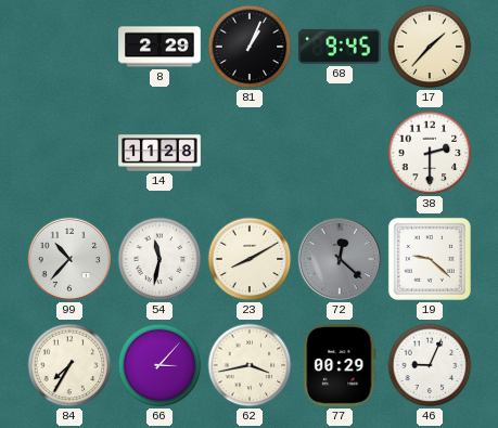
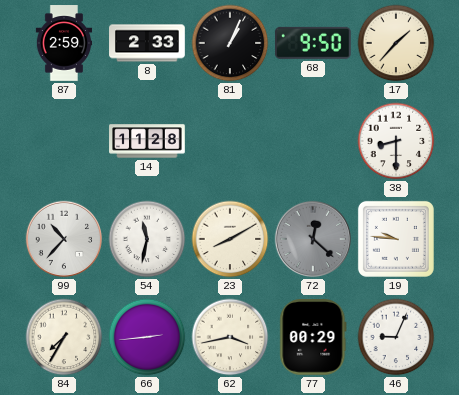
87: none -> 2:59
8: 2:29 -> 2:33
68: 9:45 -> 9:50
38: 2:30 -> 8:30
19: 9:22 -> 9:46
66: 3:07 -> 2:44
